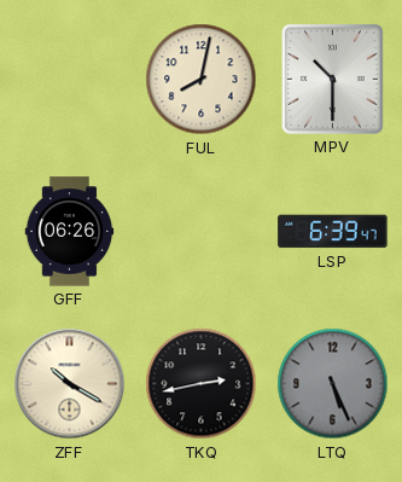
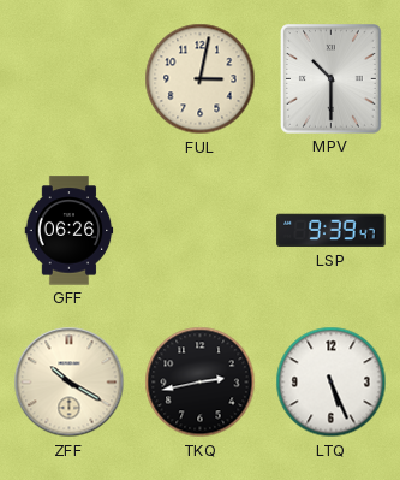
FUL: 8:02 -> 3:02
LSP: 6:39 -> 9:39
LTQ dial: grey -> white
